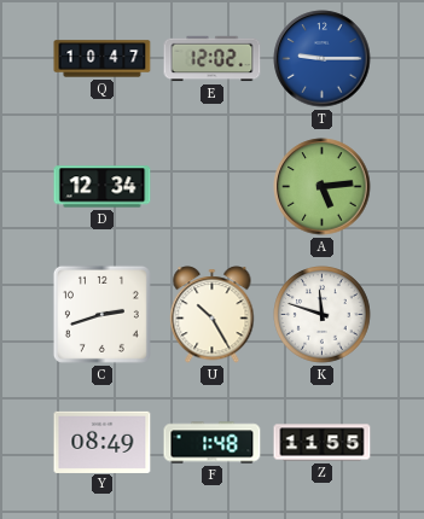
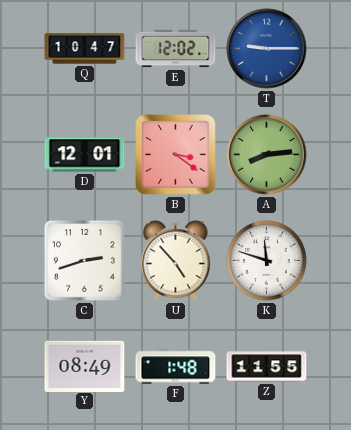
D: 12:34 -> 12:01
B: none -> 3:21
A: 5:14 -> 8:14
U: 10:25 -> 4:53
